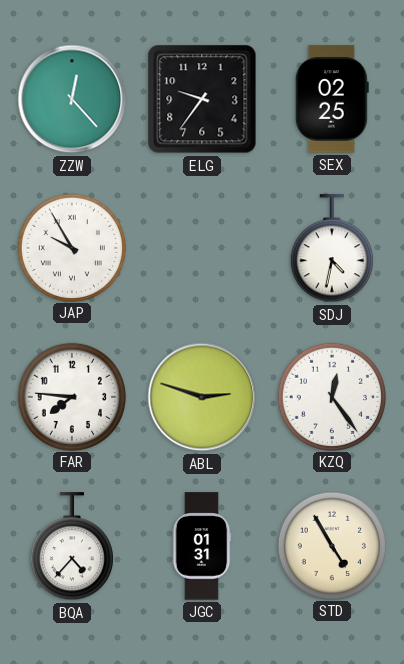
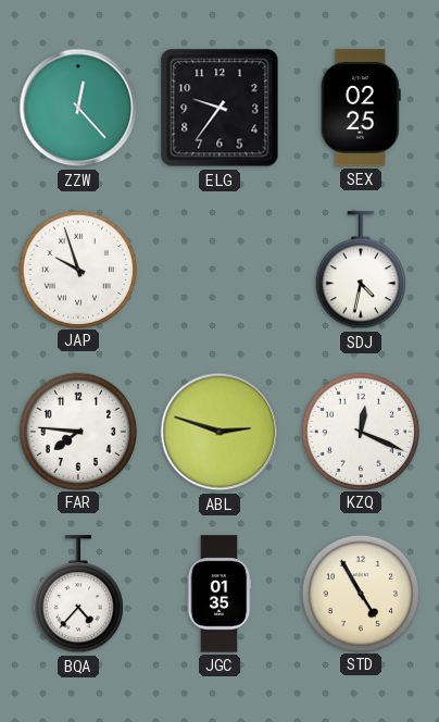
JAP: 9:55 -> 9:57
KZQ: 12:24 -> 12:19
JGC: 01:31 -> 01:35
